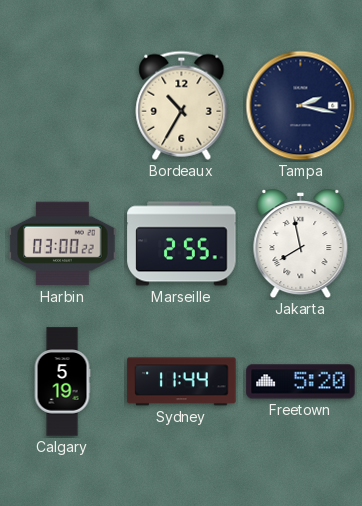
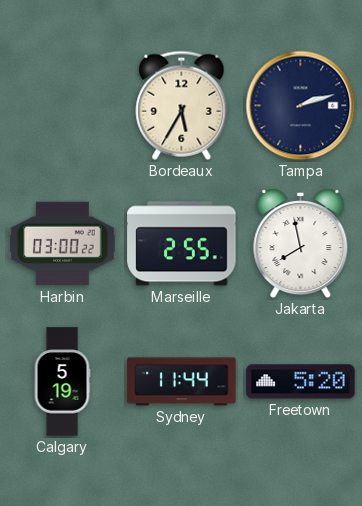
Bordeaux: 10:35 -> 5:35
Tampa: 2:17 -> 2:12
